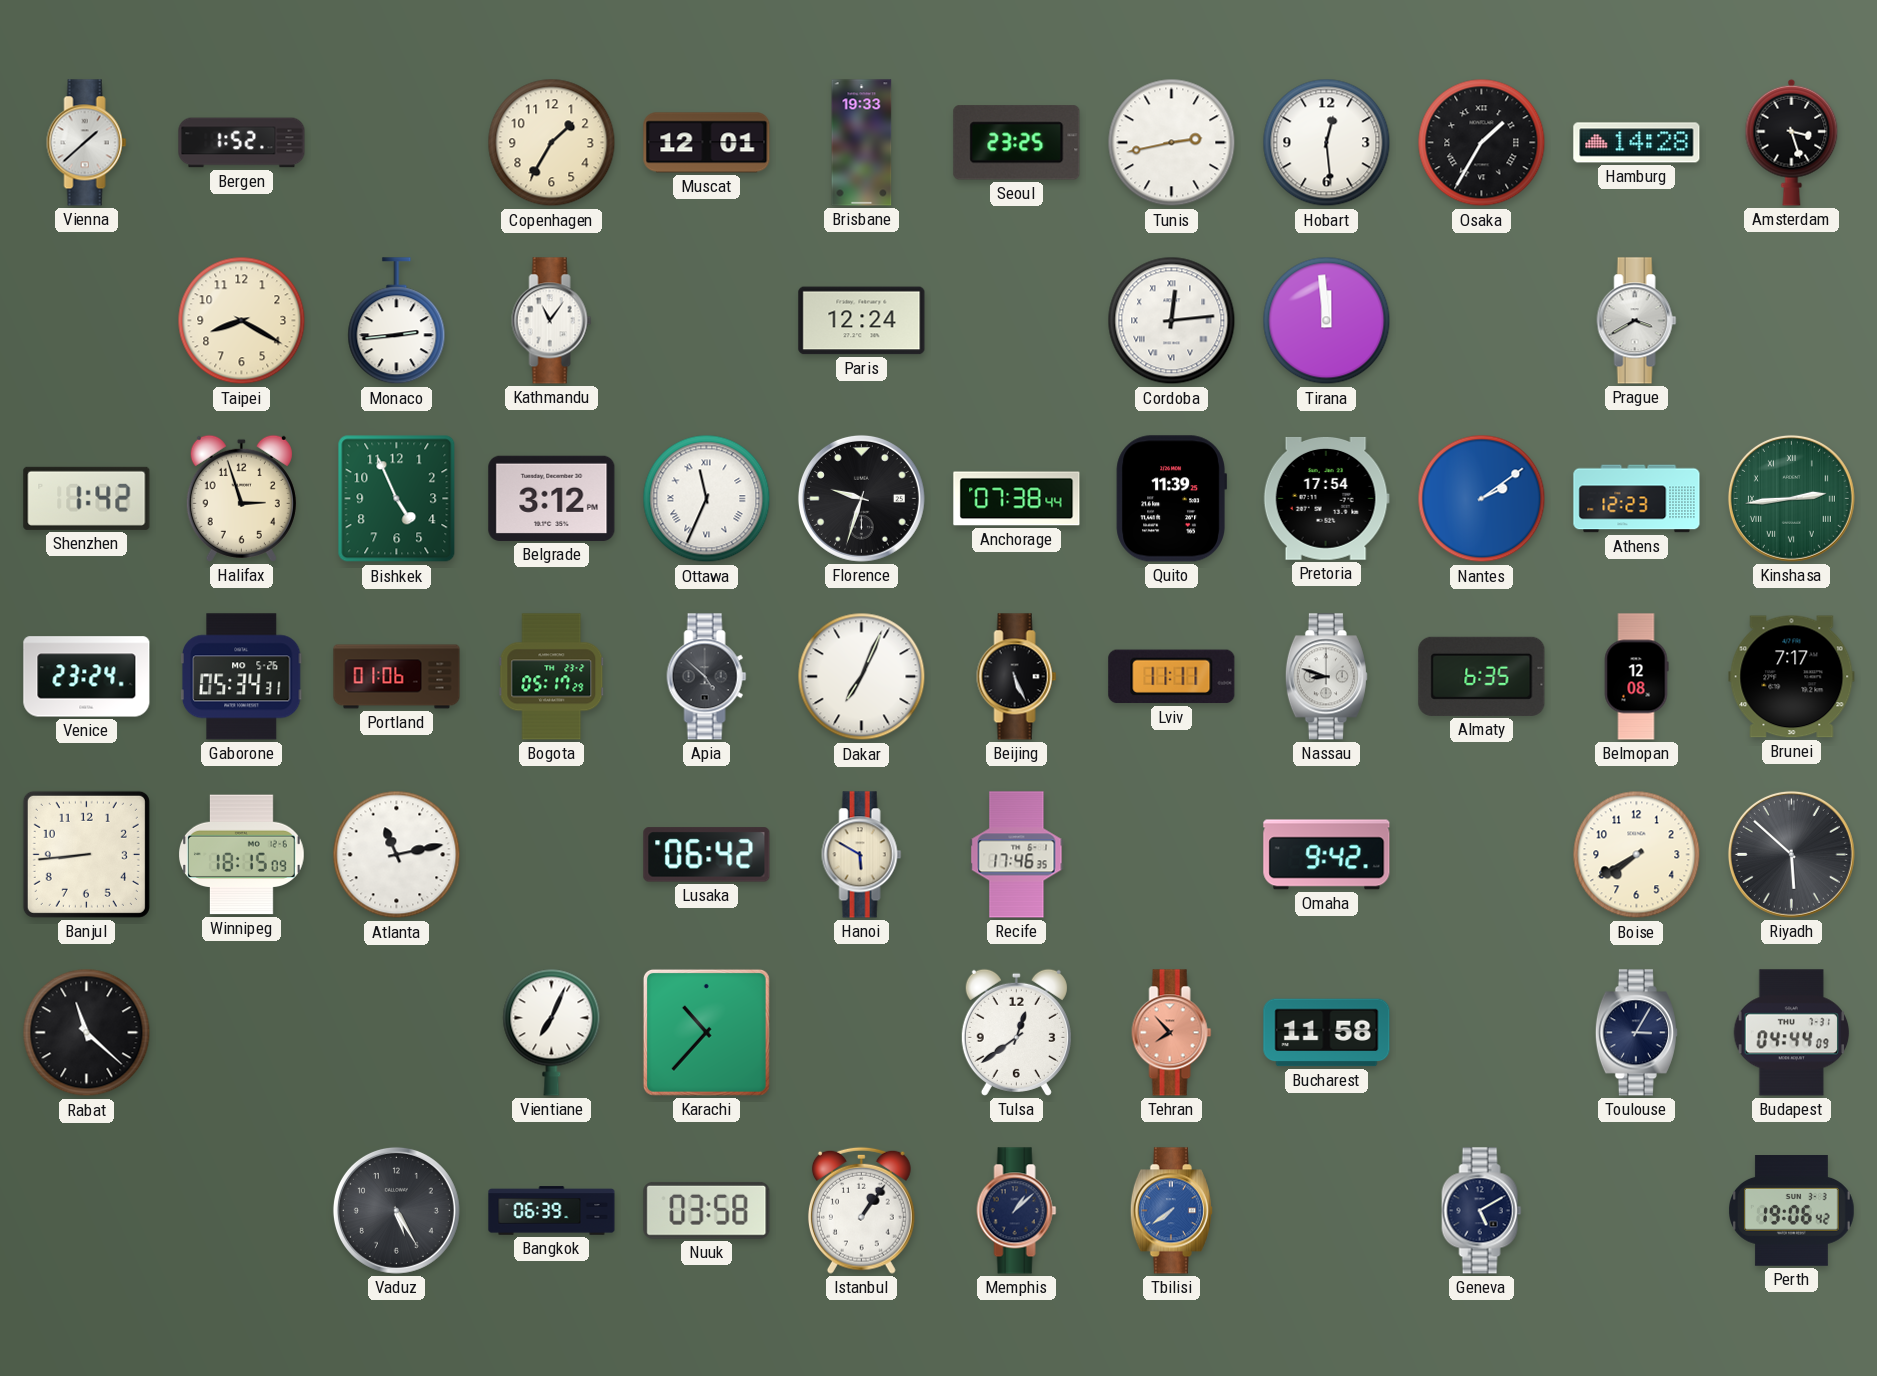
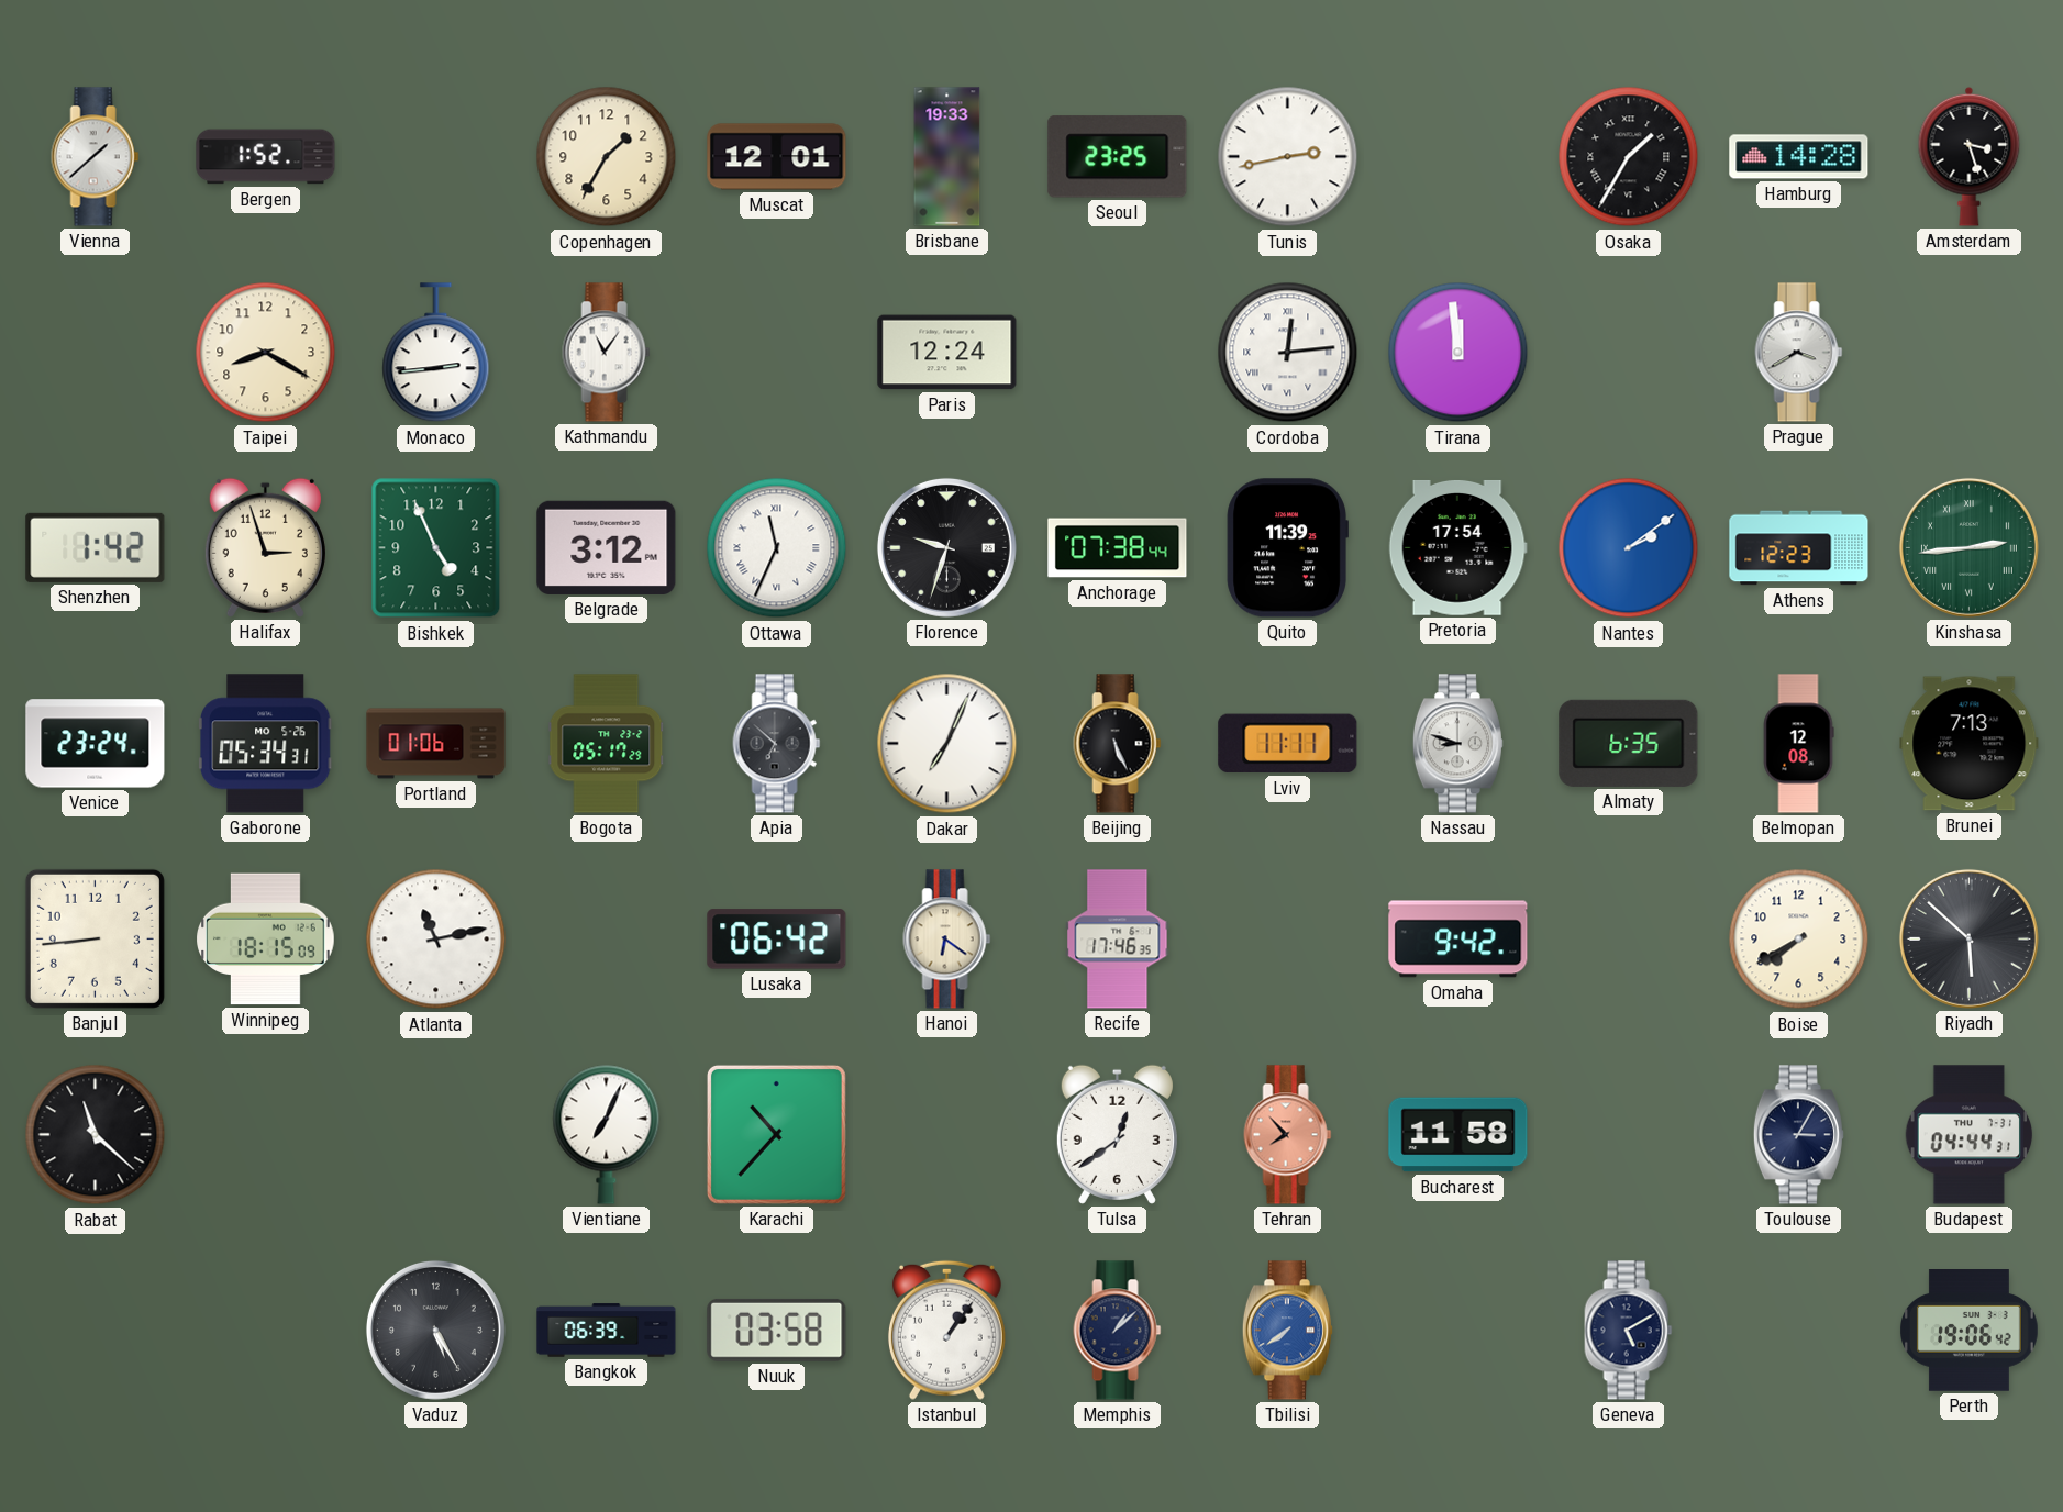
Hobart: 12:29 -> none
Apia: 4:52 -> 6:52
Brunei: 7:17 -> 7:13
Hanoi: 5:50 -> 6:21
Budapest: 04:44:09 -> 04:44:31
